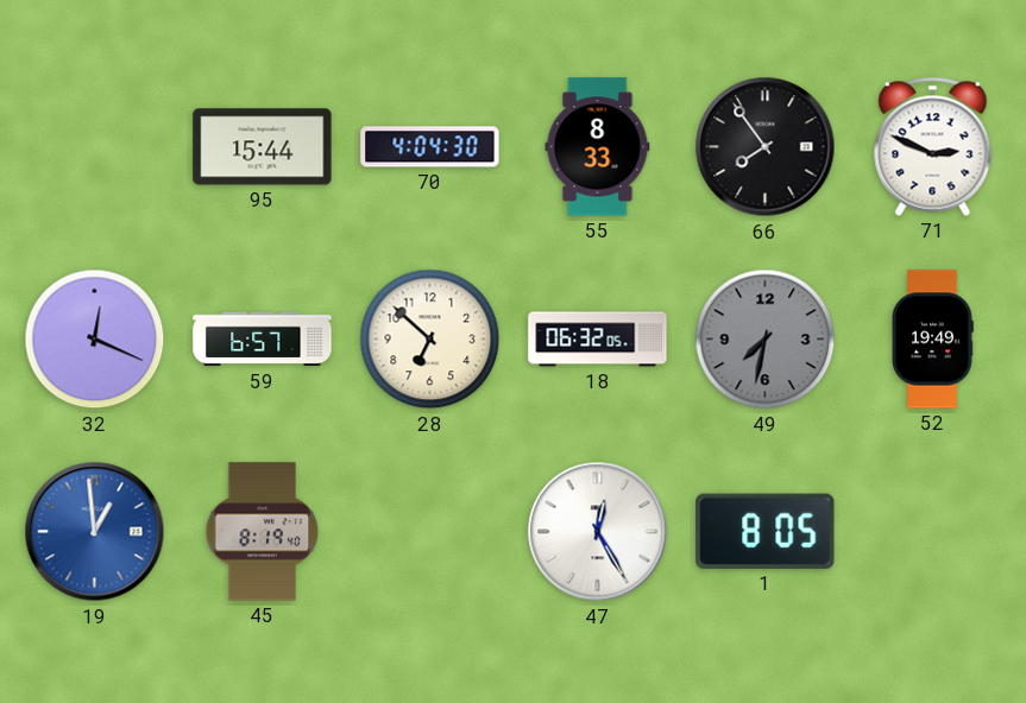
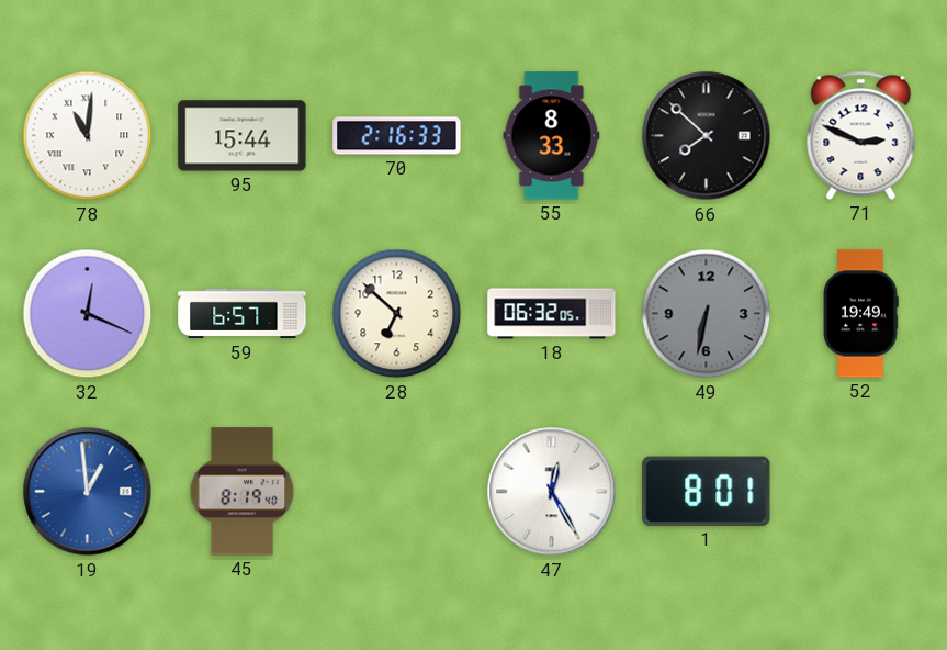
78: none -> 11:01
70: 4:04 -> 2:16
66: 7:54 -> 7:52
49: 7:32 -> 6:32
1: 8:05 -> 8:01
